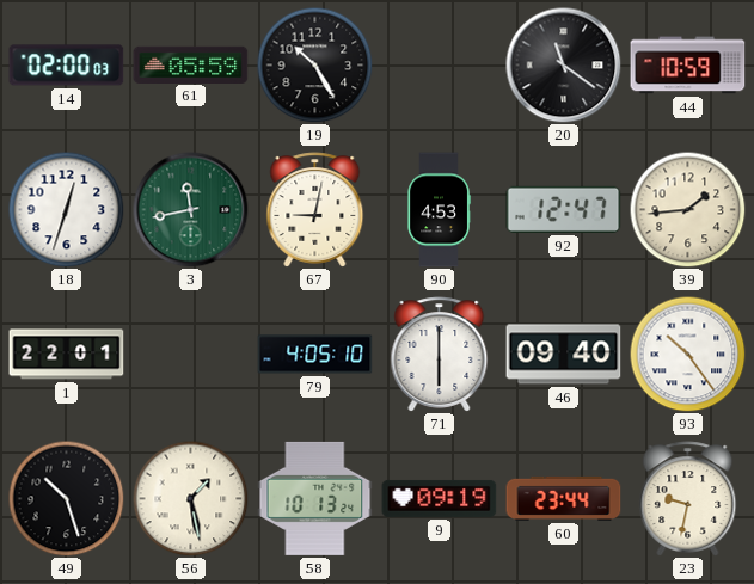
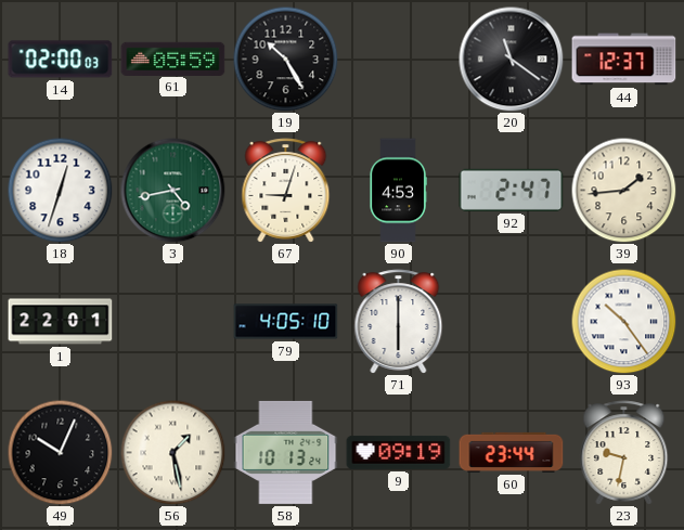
44: 10:59 -> 12:37
3: 11:43 -> 4:43
67: 9:02 -> 9:03
92: 12:47 -> 2:47
46: 09:40 -> none
49: 10:27 -> 10:04
